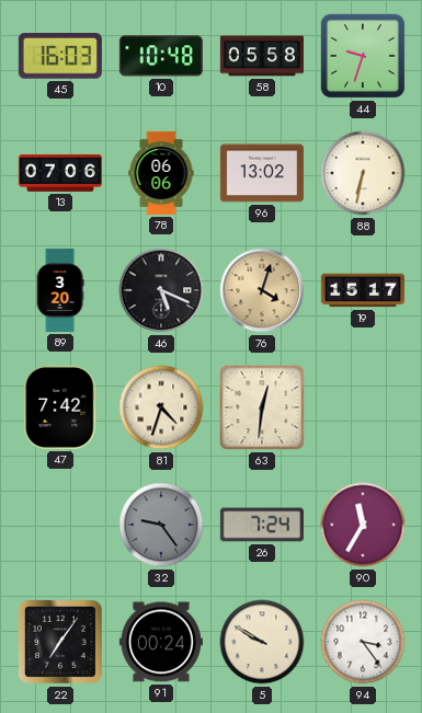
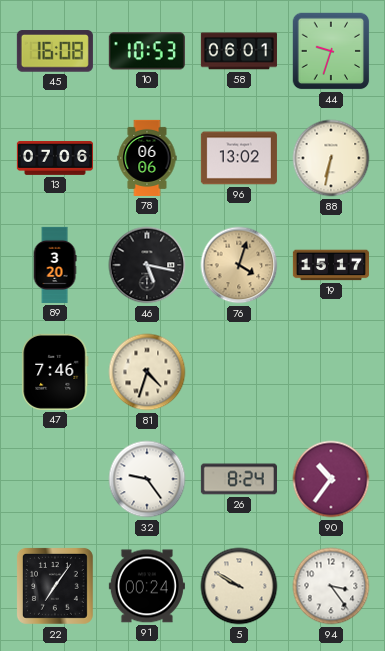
45: 16:03 -> 16:08
10: 10:48 -> 10:53
58: 05:58 -> 06:01
46: 5:19 -> 5:17
47: 7:42 -> 7:46
63: 12:31 -> none
32 dial: grey -> white
26: 7:24 -> 8:24
90: 11:35 -> 10:36
